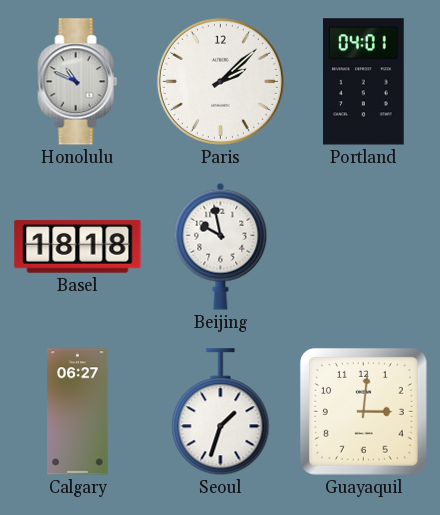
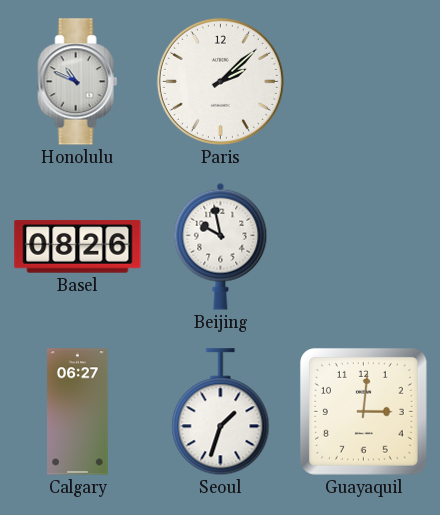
Portland: 04:01 -> none
Basel: 18:18 -> 08:26
